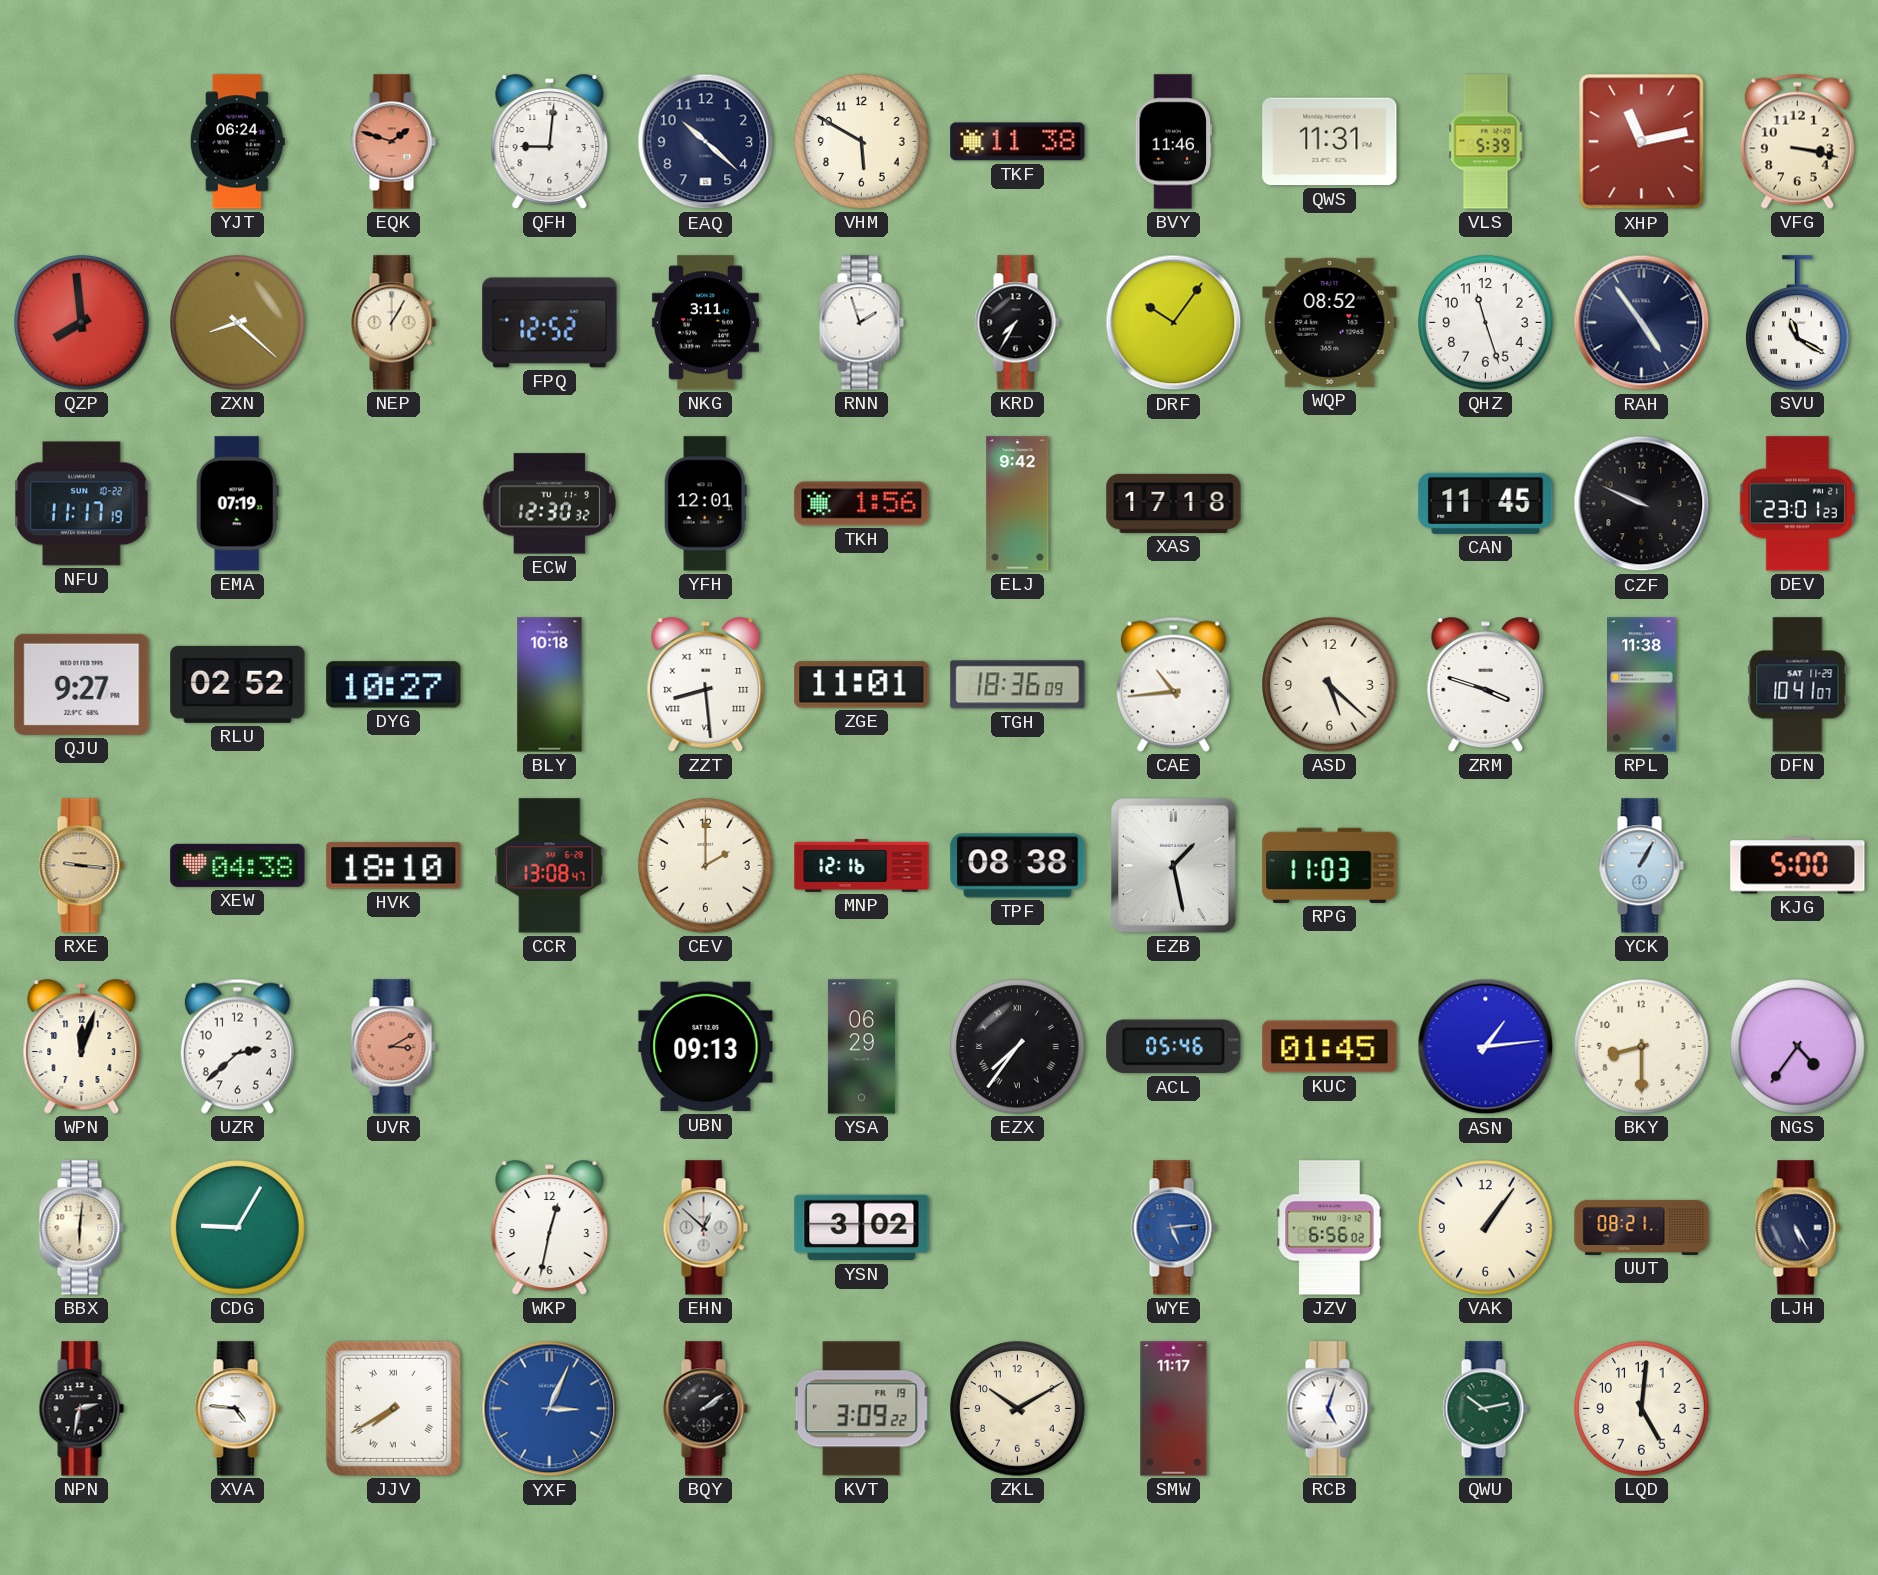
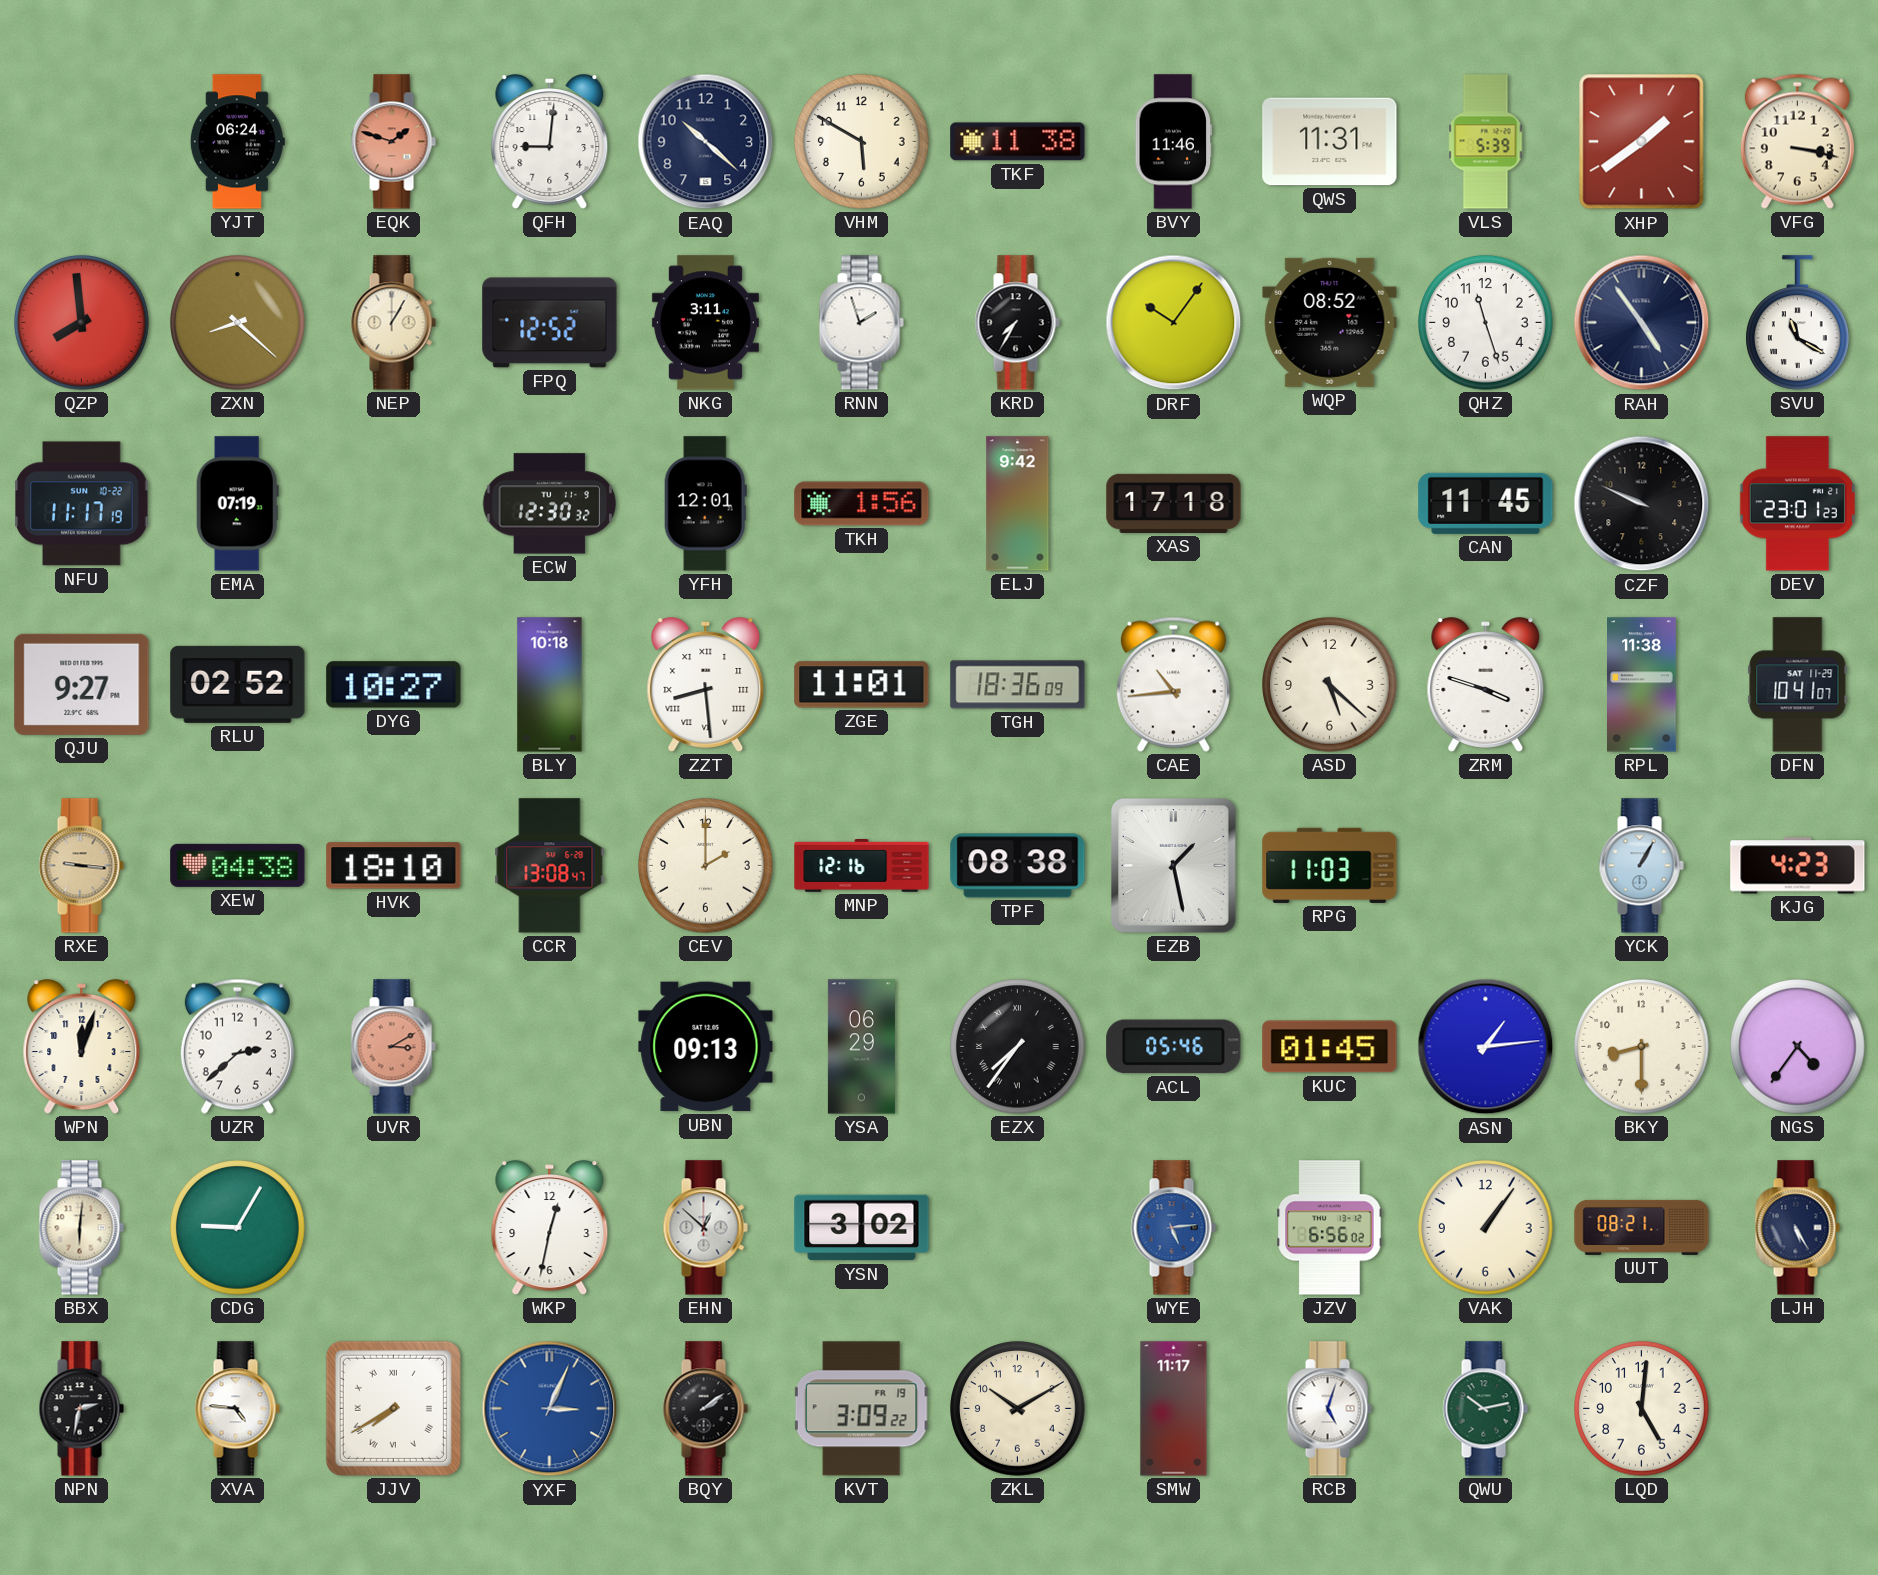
XHP: 11:13 -> 1:39
KJG: 5:00 -> 4:23
